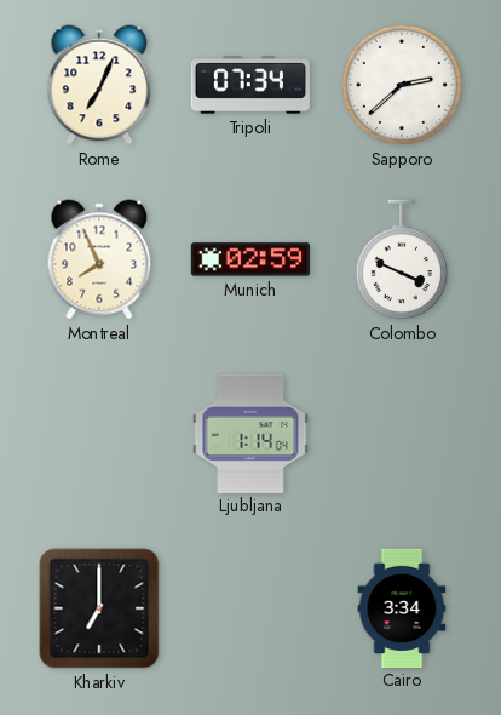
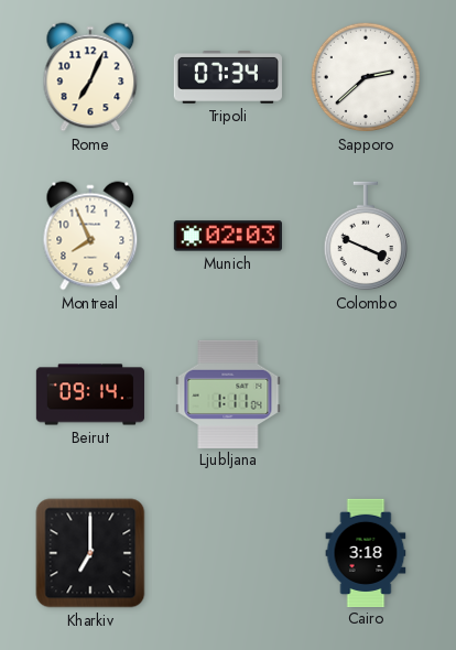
Munich: 02:59 -> 02:03
Beirut: none -> 09:14
Ljubljana: 1:14 -> 1:11
Cairo: 3:34 -> 3:18
